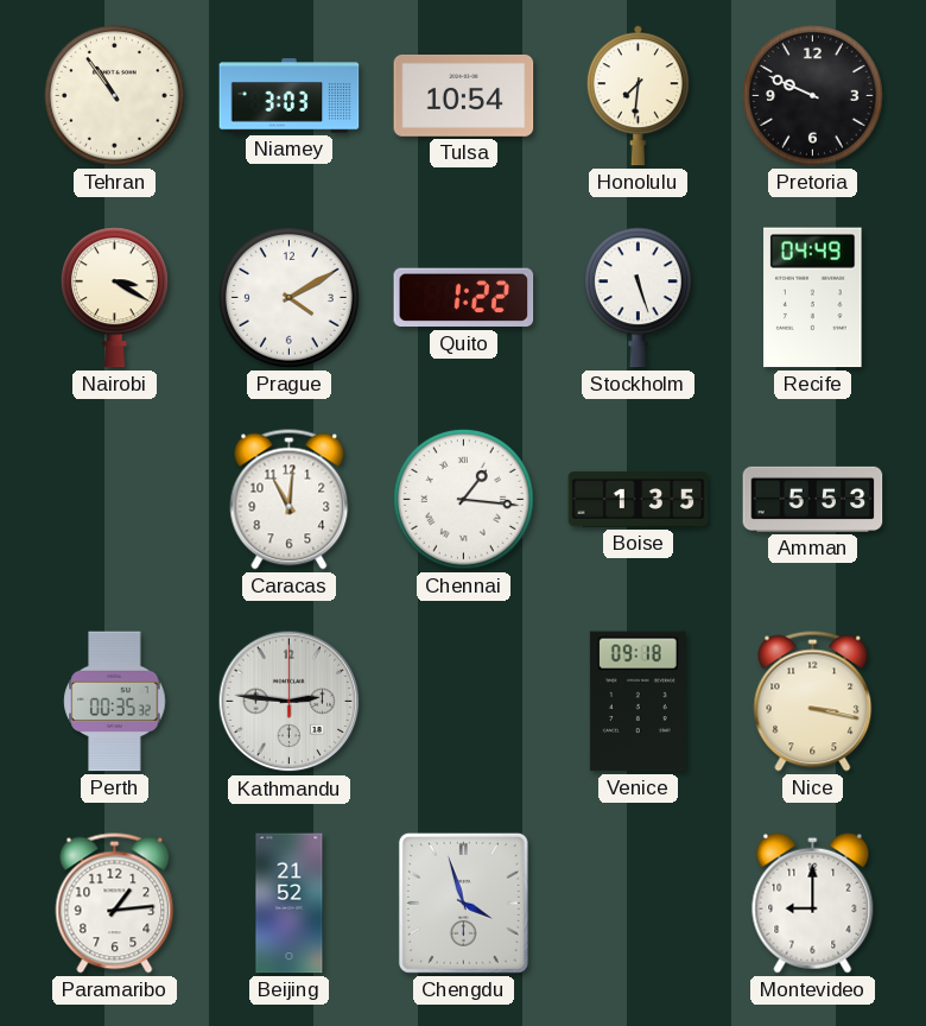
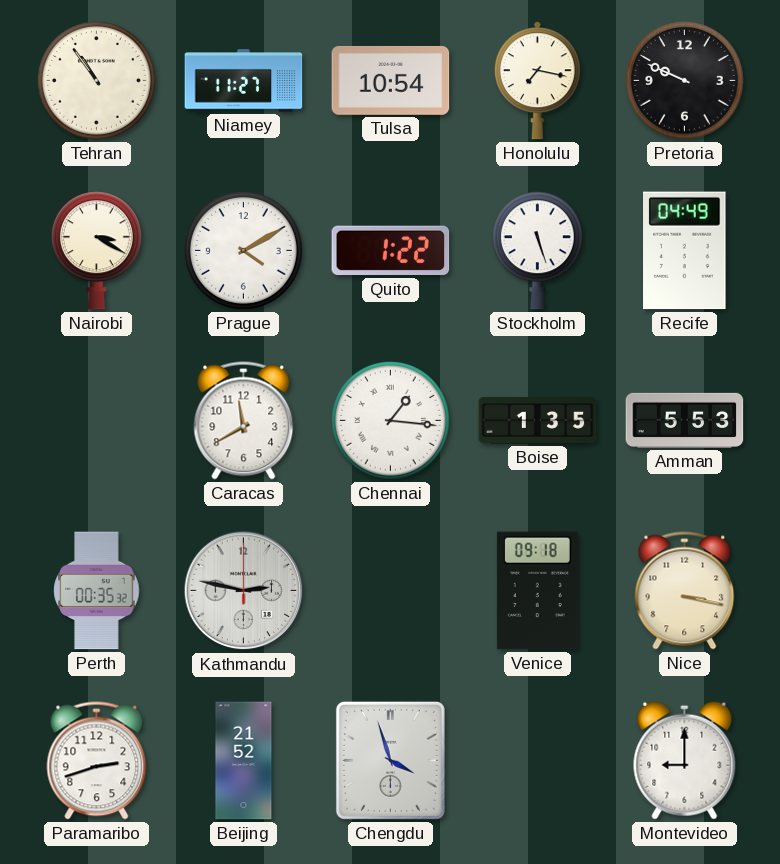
Niamey: 3:03 -> 11:27
Honolulu: 7:31 -> 7:17
Caracas: 11:01 -> 11:40
Kathmandu: 2:46 -> 2:47
Paramaribo: 1:14 -> 2:42
